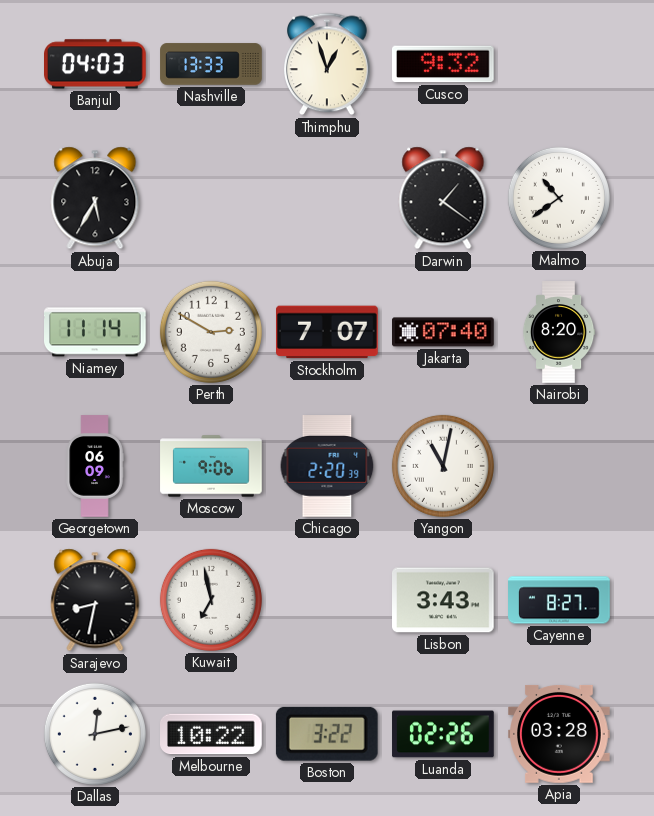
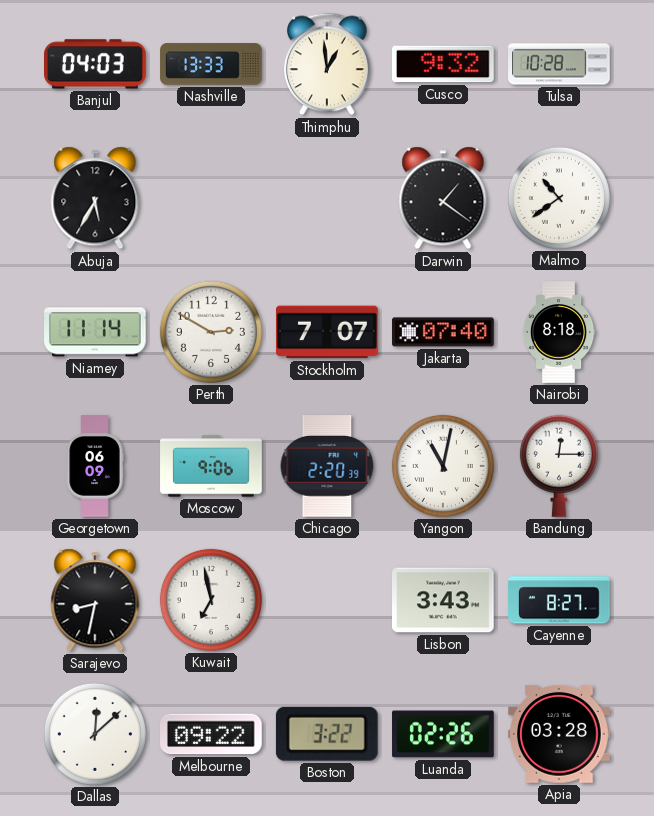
Thimphu: 12:57 -> 12:59
Tulsa: none -> 10:28
Nairobi: 8:20 -> 8:18
Bandung: none -> 12:15
Dallas: 12:13 -> 12:08
Melbourne: 10:22 -> 09:22
